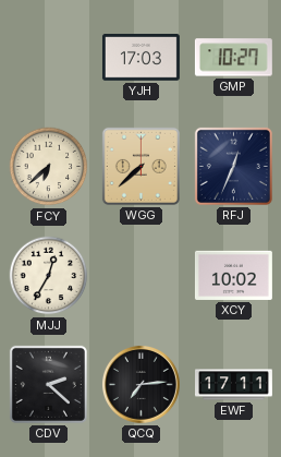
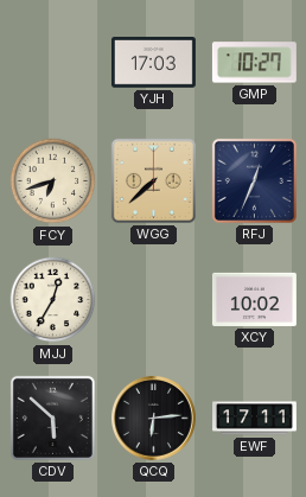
FCY: 6:38 -> 6:42
CDV: 2:22 -> 5:52
QCQ: 7:14 -> 6:14
